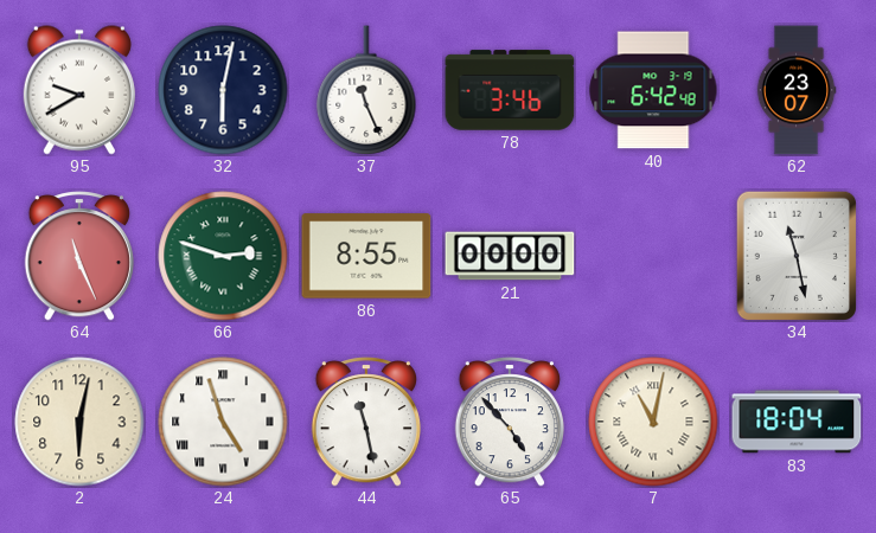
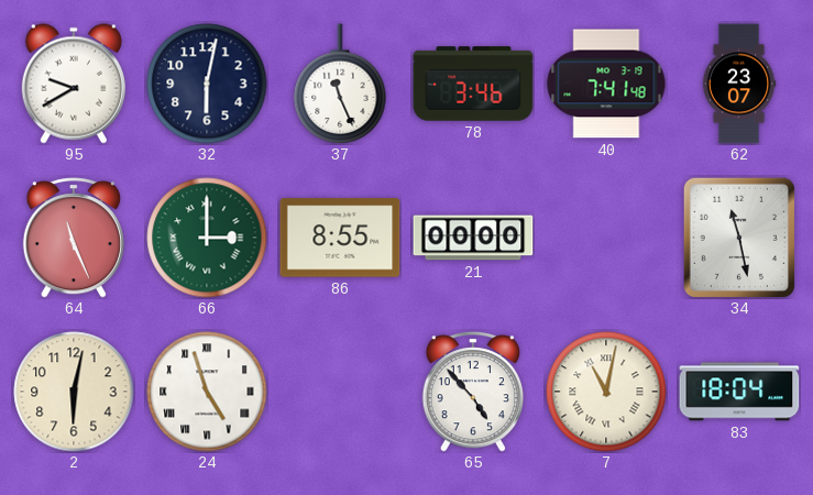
40: 6:42 -> 7:41
66: 2:48 -> 3:00
44: 11:28 -> none
